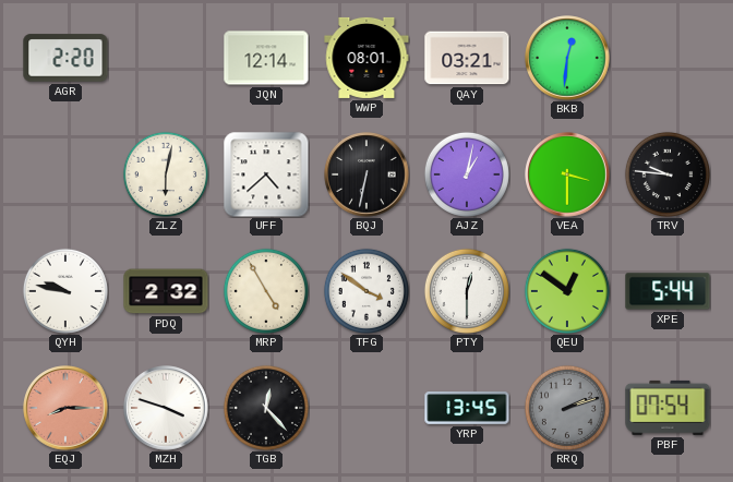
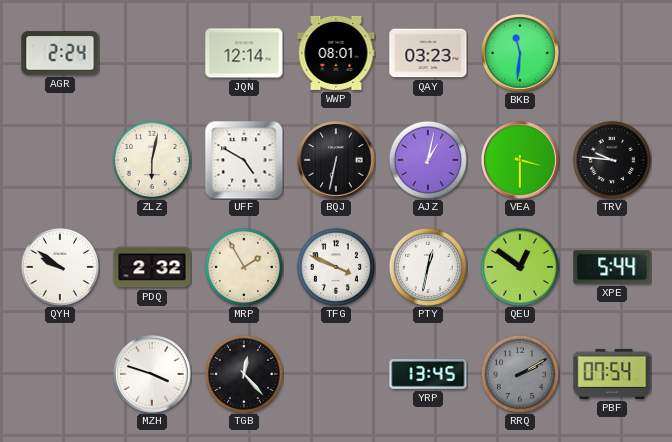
AGR: 2:20 -> 2:24
QAY: 03:21 -> 03:23
BKB: 12:31 -> 11:31
UFF: 4:38 -> 4:50
QYH: 9:47 -> 9:51
MRP: 4:55 -> 1:55
TFG: 3:51 -> 3:49
PTY: 12:30 -> 12:32
EQJ: 8:15 -> none
RRQ: 2:12 -> 2:10
